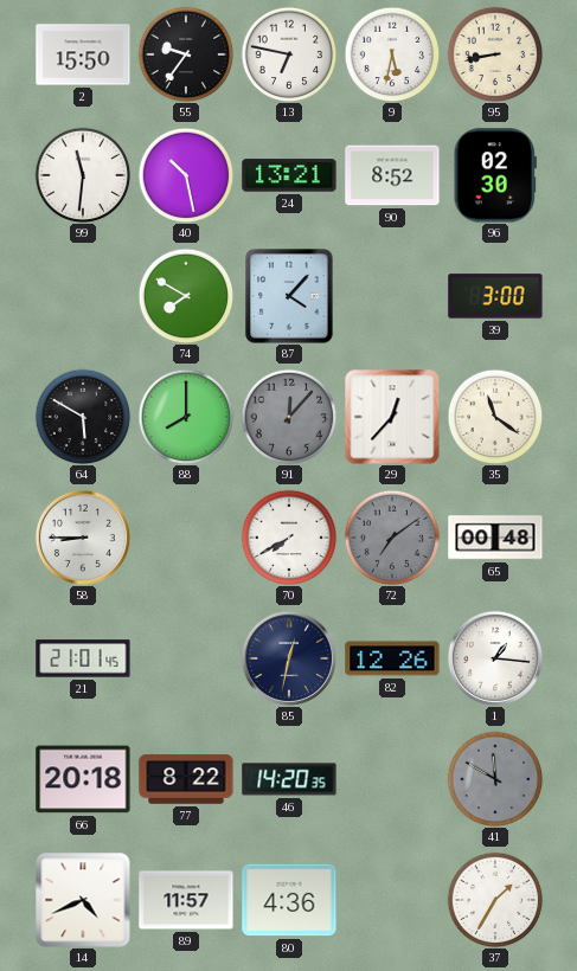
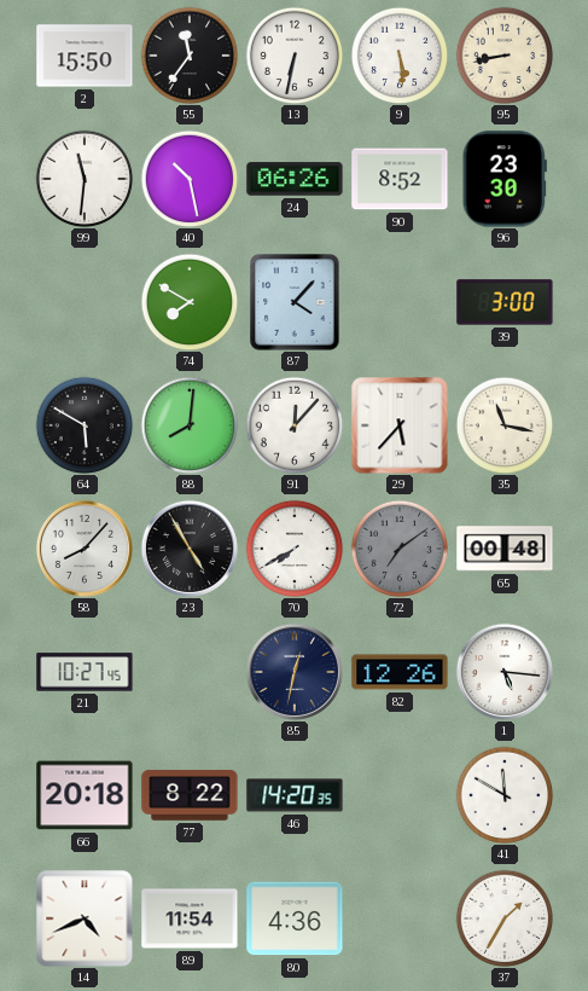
55: 9:36 -> 11:36
13: 6:47 -> 6:32
9: 5:32 -> 5:29
24: 13:21 -> 06:26
96: 02:30 -> 23:30
88: 8:00 -> 8:01
91 dial: grey -> white
29: 12:37 -> 5:37
35: 11:21 -> 11:17
58: 8:45 -> 8:07
23: none -> 4:55
21: 21:01 -> 10:27
1: 1:16 -> 5:16
41 dial: grey -> white
89: 11:57 -> 11:54
